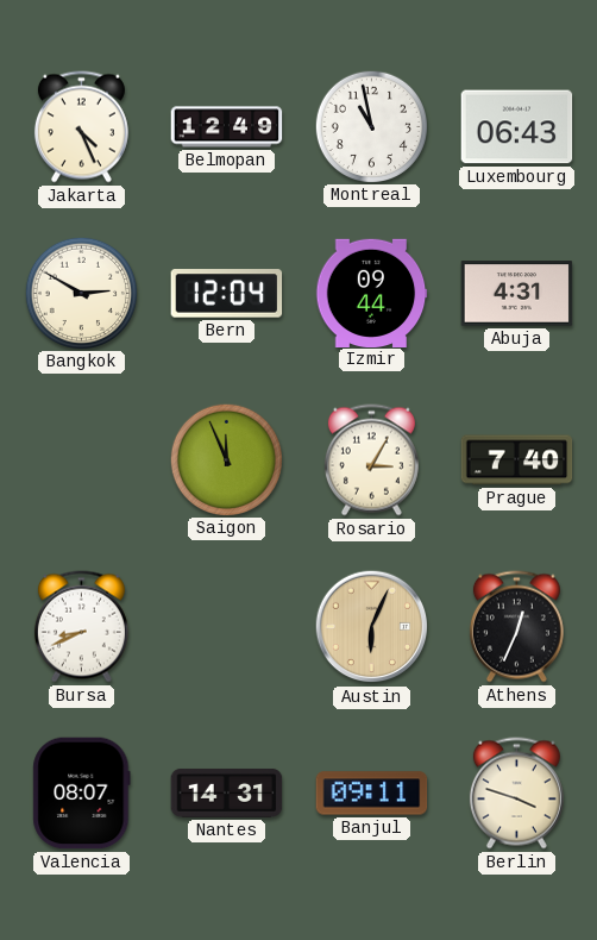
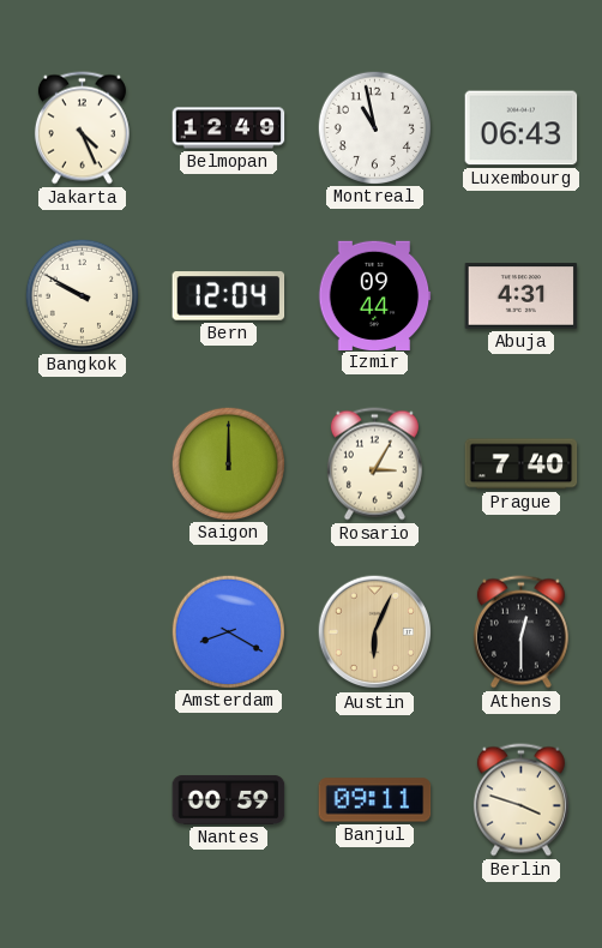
Bangkok: 2:50 -> 9:50
Saigon: 11:56 -> 12:00
Bursa: 8:41 -> none
Amsterdam: none -> 8:20
Athens: 12:34 -> 12:30
Valencia: 08:07 -> none
Nantes: 14:31 -> 00:59
